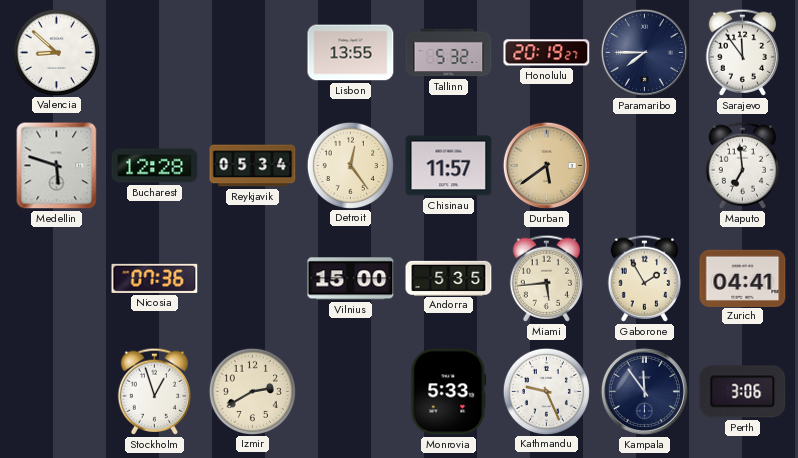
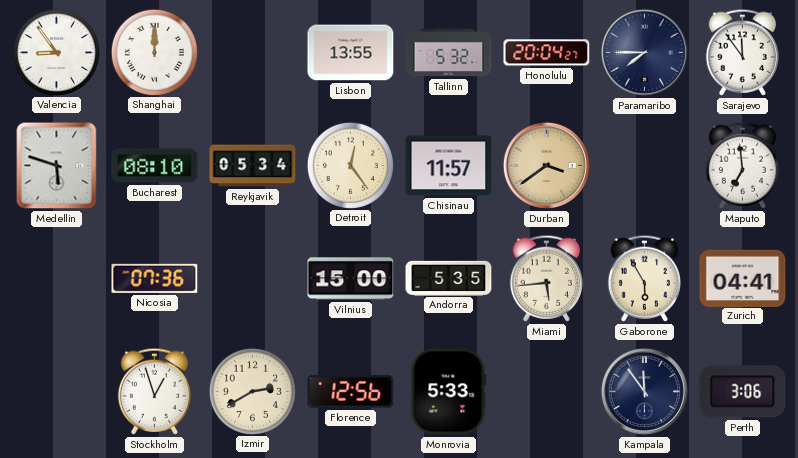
Valencia: 8:52 -> 8:54
Shanghai: none -> 12:00
Honolulu: 20:19 -> 20:04
Bucharest: 12:28 -> 08:10
Durban: 5:39 -> 3:39
Gaborone: 1:55 -> 5:55
Florence: none -> 12:56
Kathmandu: 9:26 -> none
